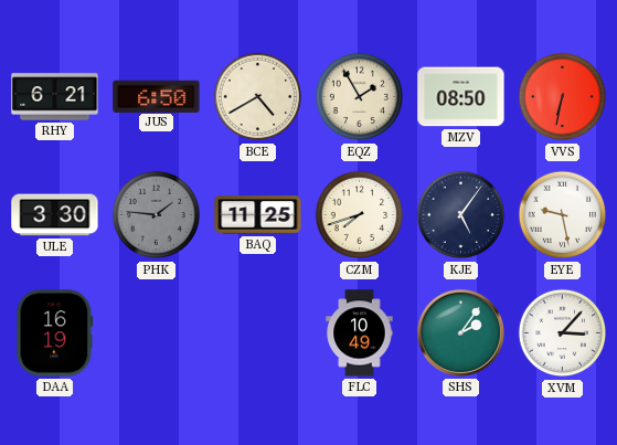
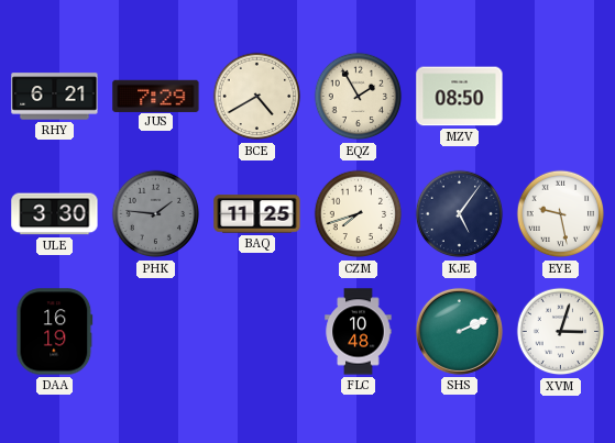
JUS: 6:50 -> 7:29
VVS: 6:32 -> none
FLC: 10:49 -> 10:48
SHS: 2:06 -> 2:11
XVM: 3:07 -> 3:03
